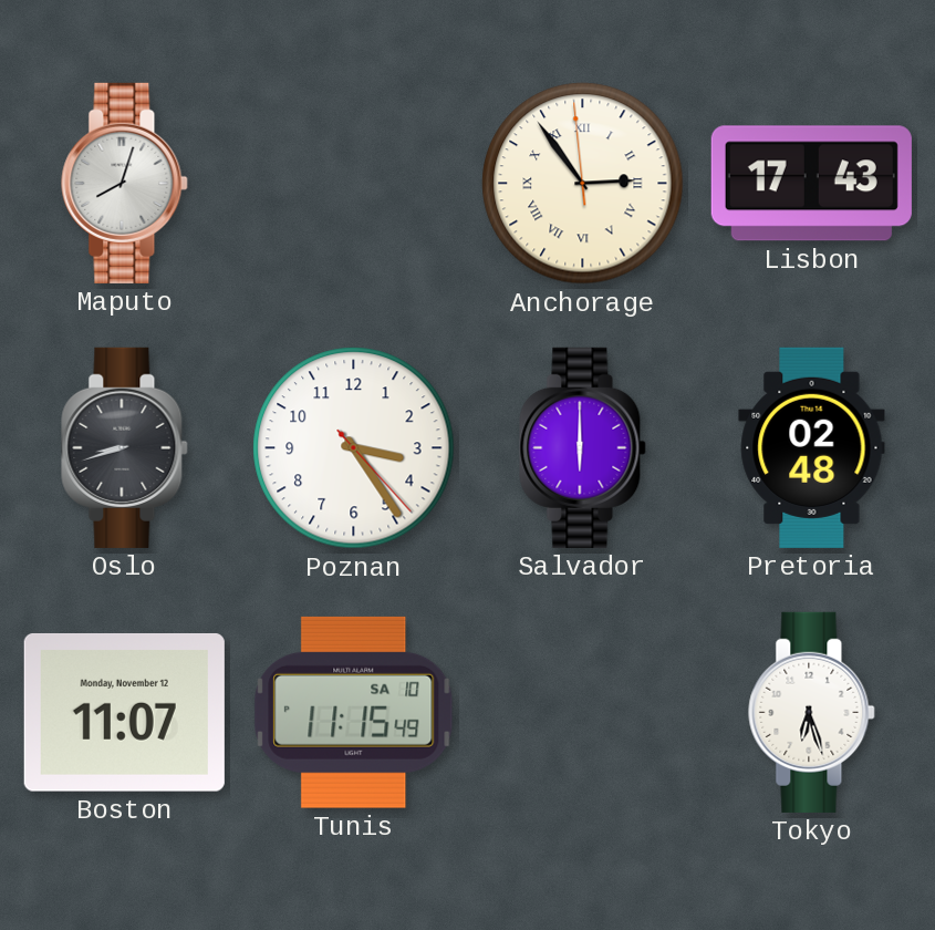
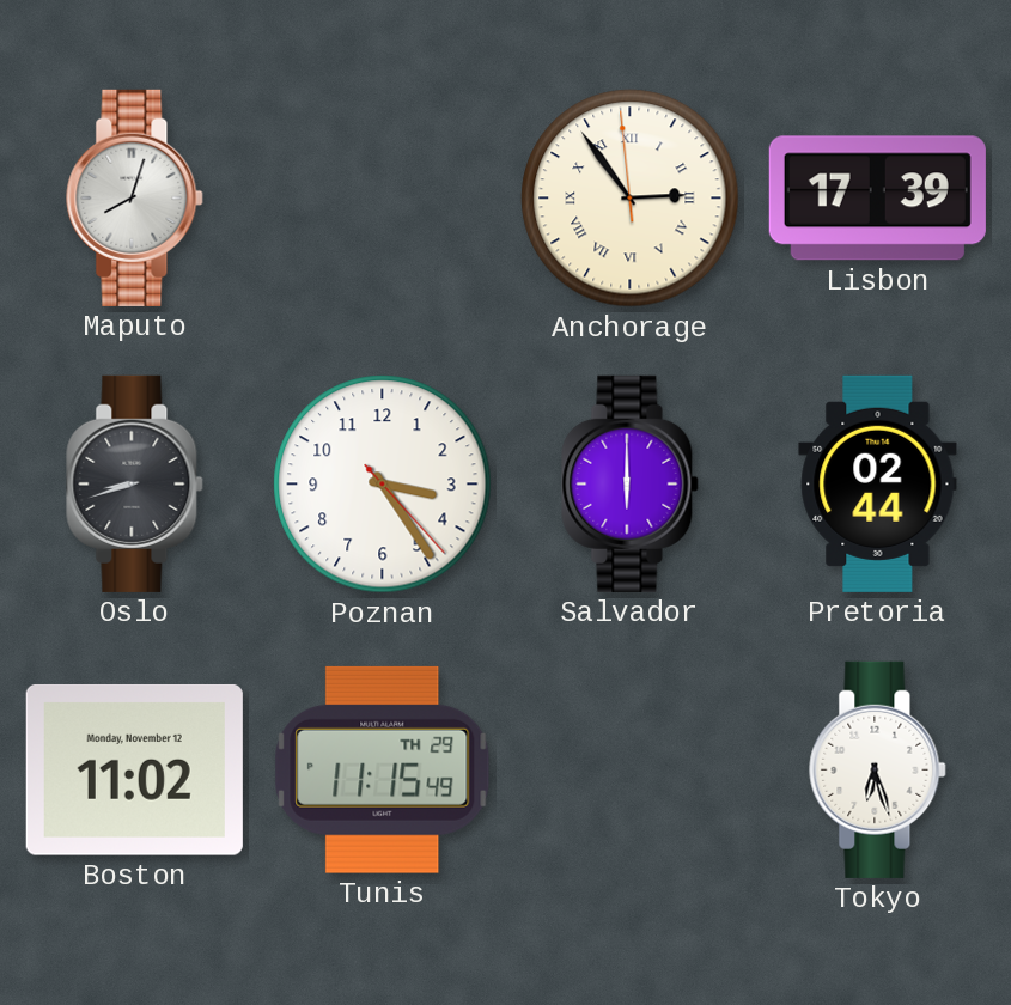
Lisbon: 17:43 -> 17:39
Pretoria: 02:48 -> 02:44
Boston: 11:07 -> 11:02
Tunis date: SA 10 -> TH 29
